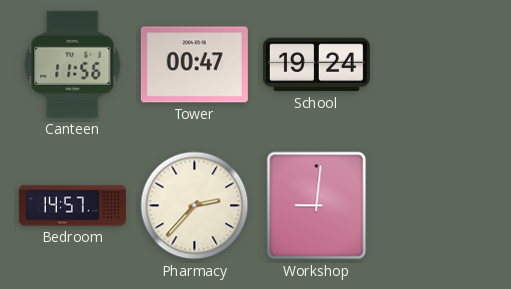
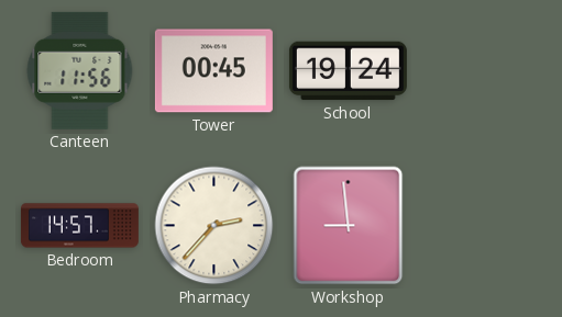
Tower: 00:47 -> 00:45
Workshop: 9:01 -> 8:59
